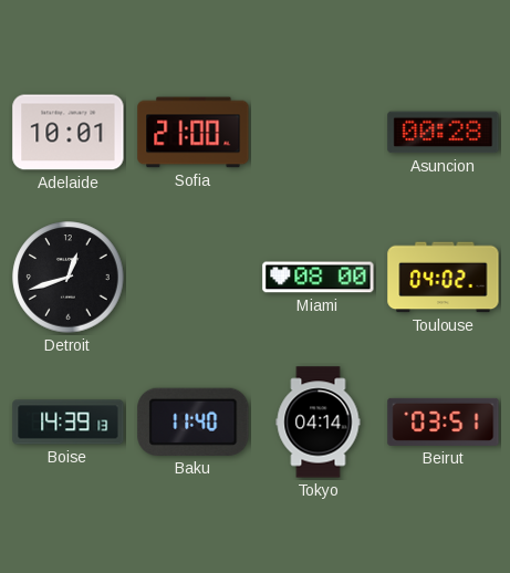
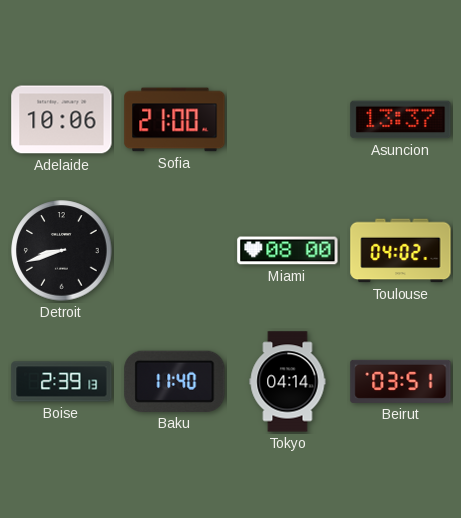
Adelaide: 10:01 -> 10:06
Asuncion: 00:28 -> 13:37
Detroit: 12:42 -> 8:42
Boise: 14:39 -> 2:39
